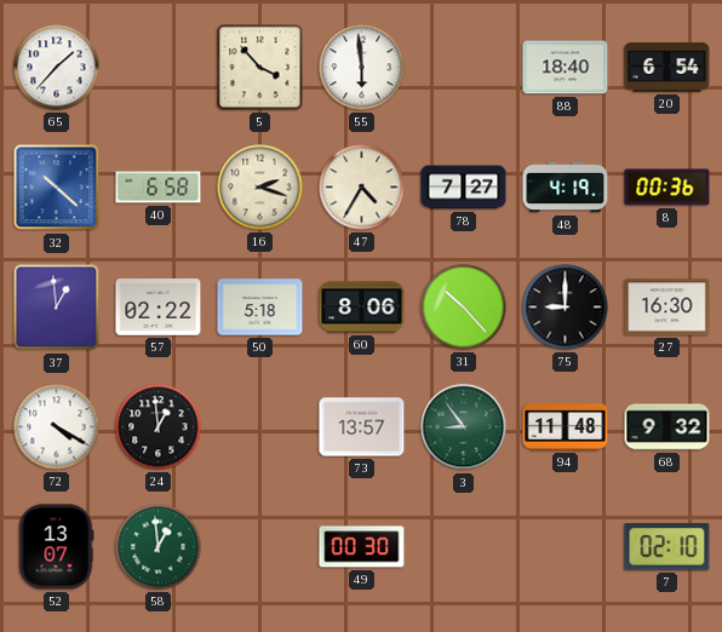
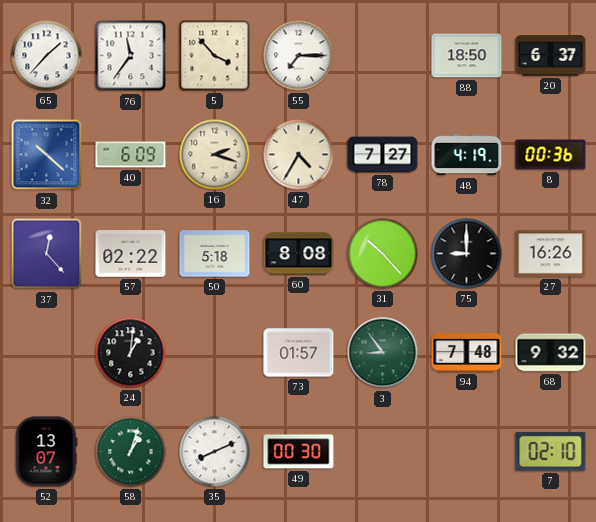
76: none -> 11:36
55: 5:59 -> 7:15
88: 18:40 -> 18:50
20: 6:54 -> 6:37
40: 6:58 -> 6:09
37: 12:59 -> 12:23
60: 8:06 -> 8:08
27: 16:30 -> 16:26
72: 4:20 -> none
24: 12:59 -> 1:01
73: 13:57 -> 01:57
94: 11:48 -> 7:48
58: 12:59 -> 1:03
35: none -> 8:11
